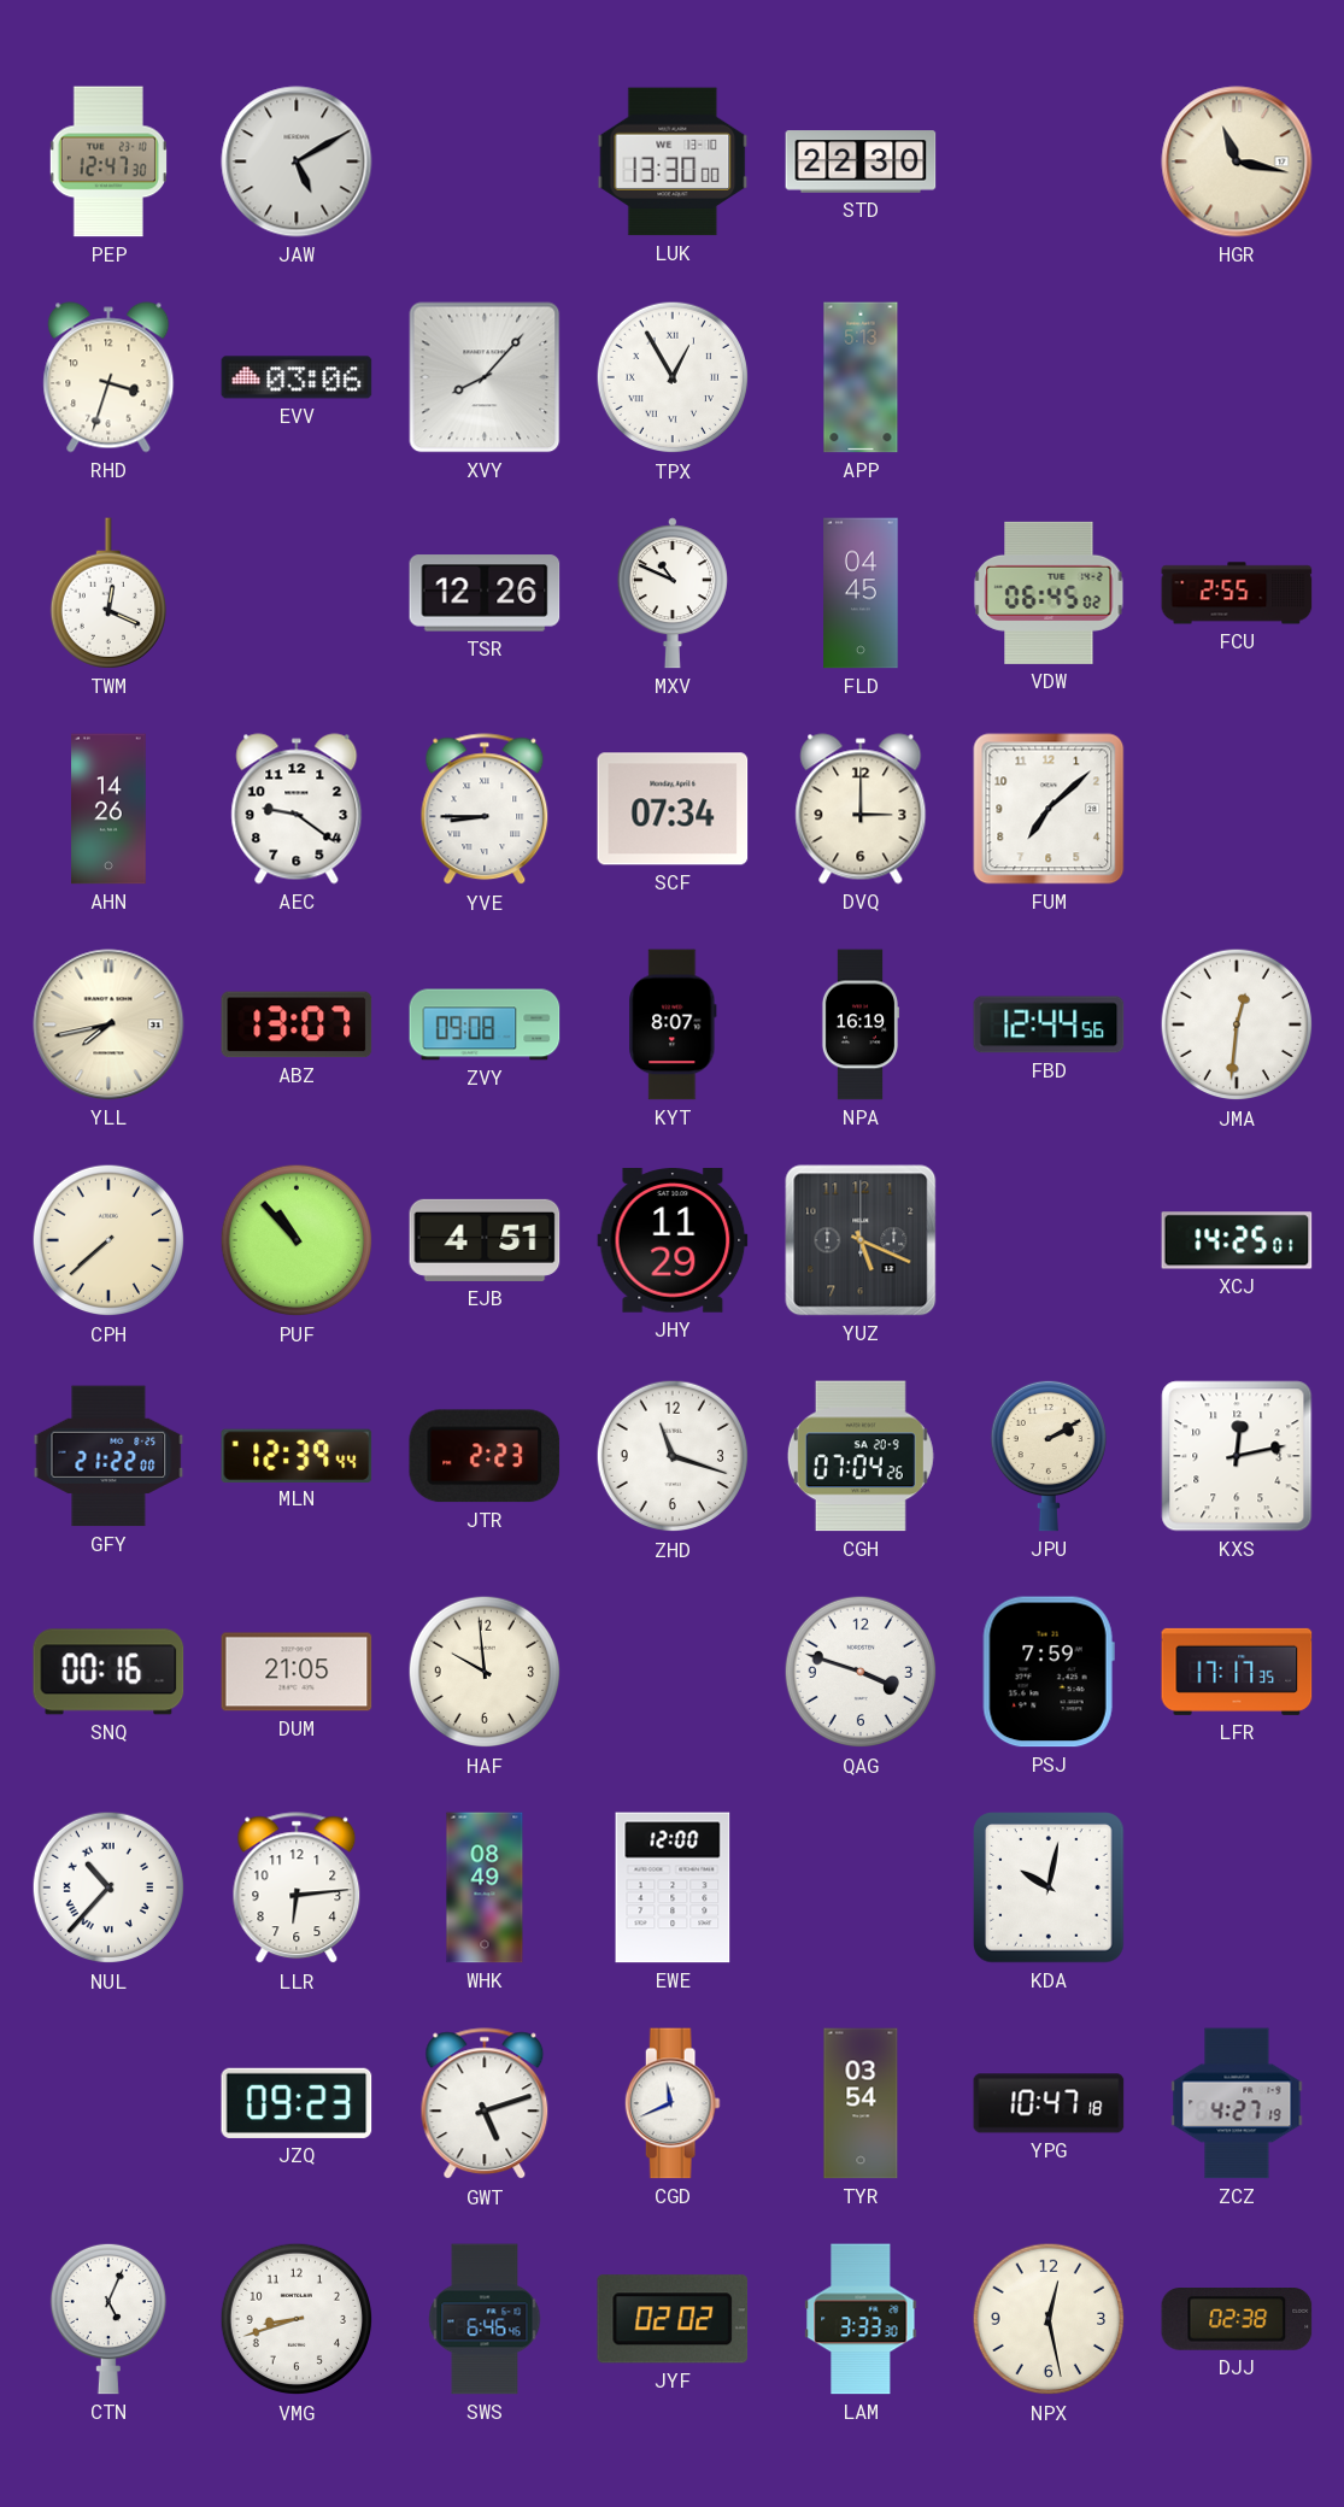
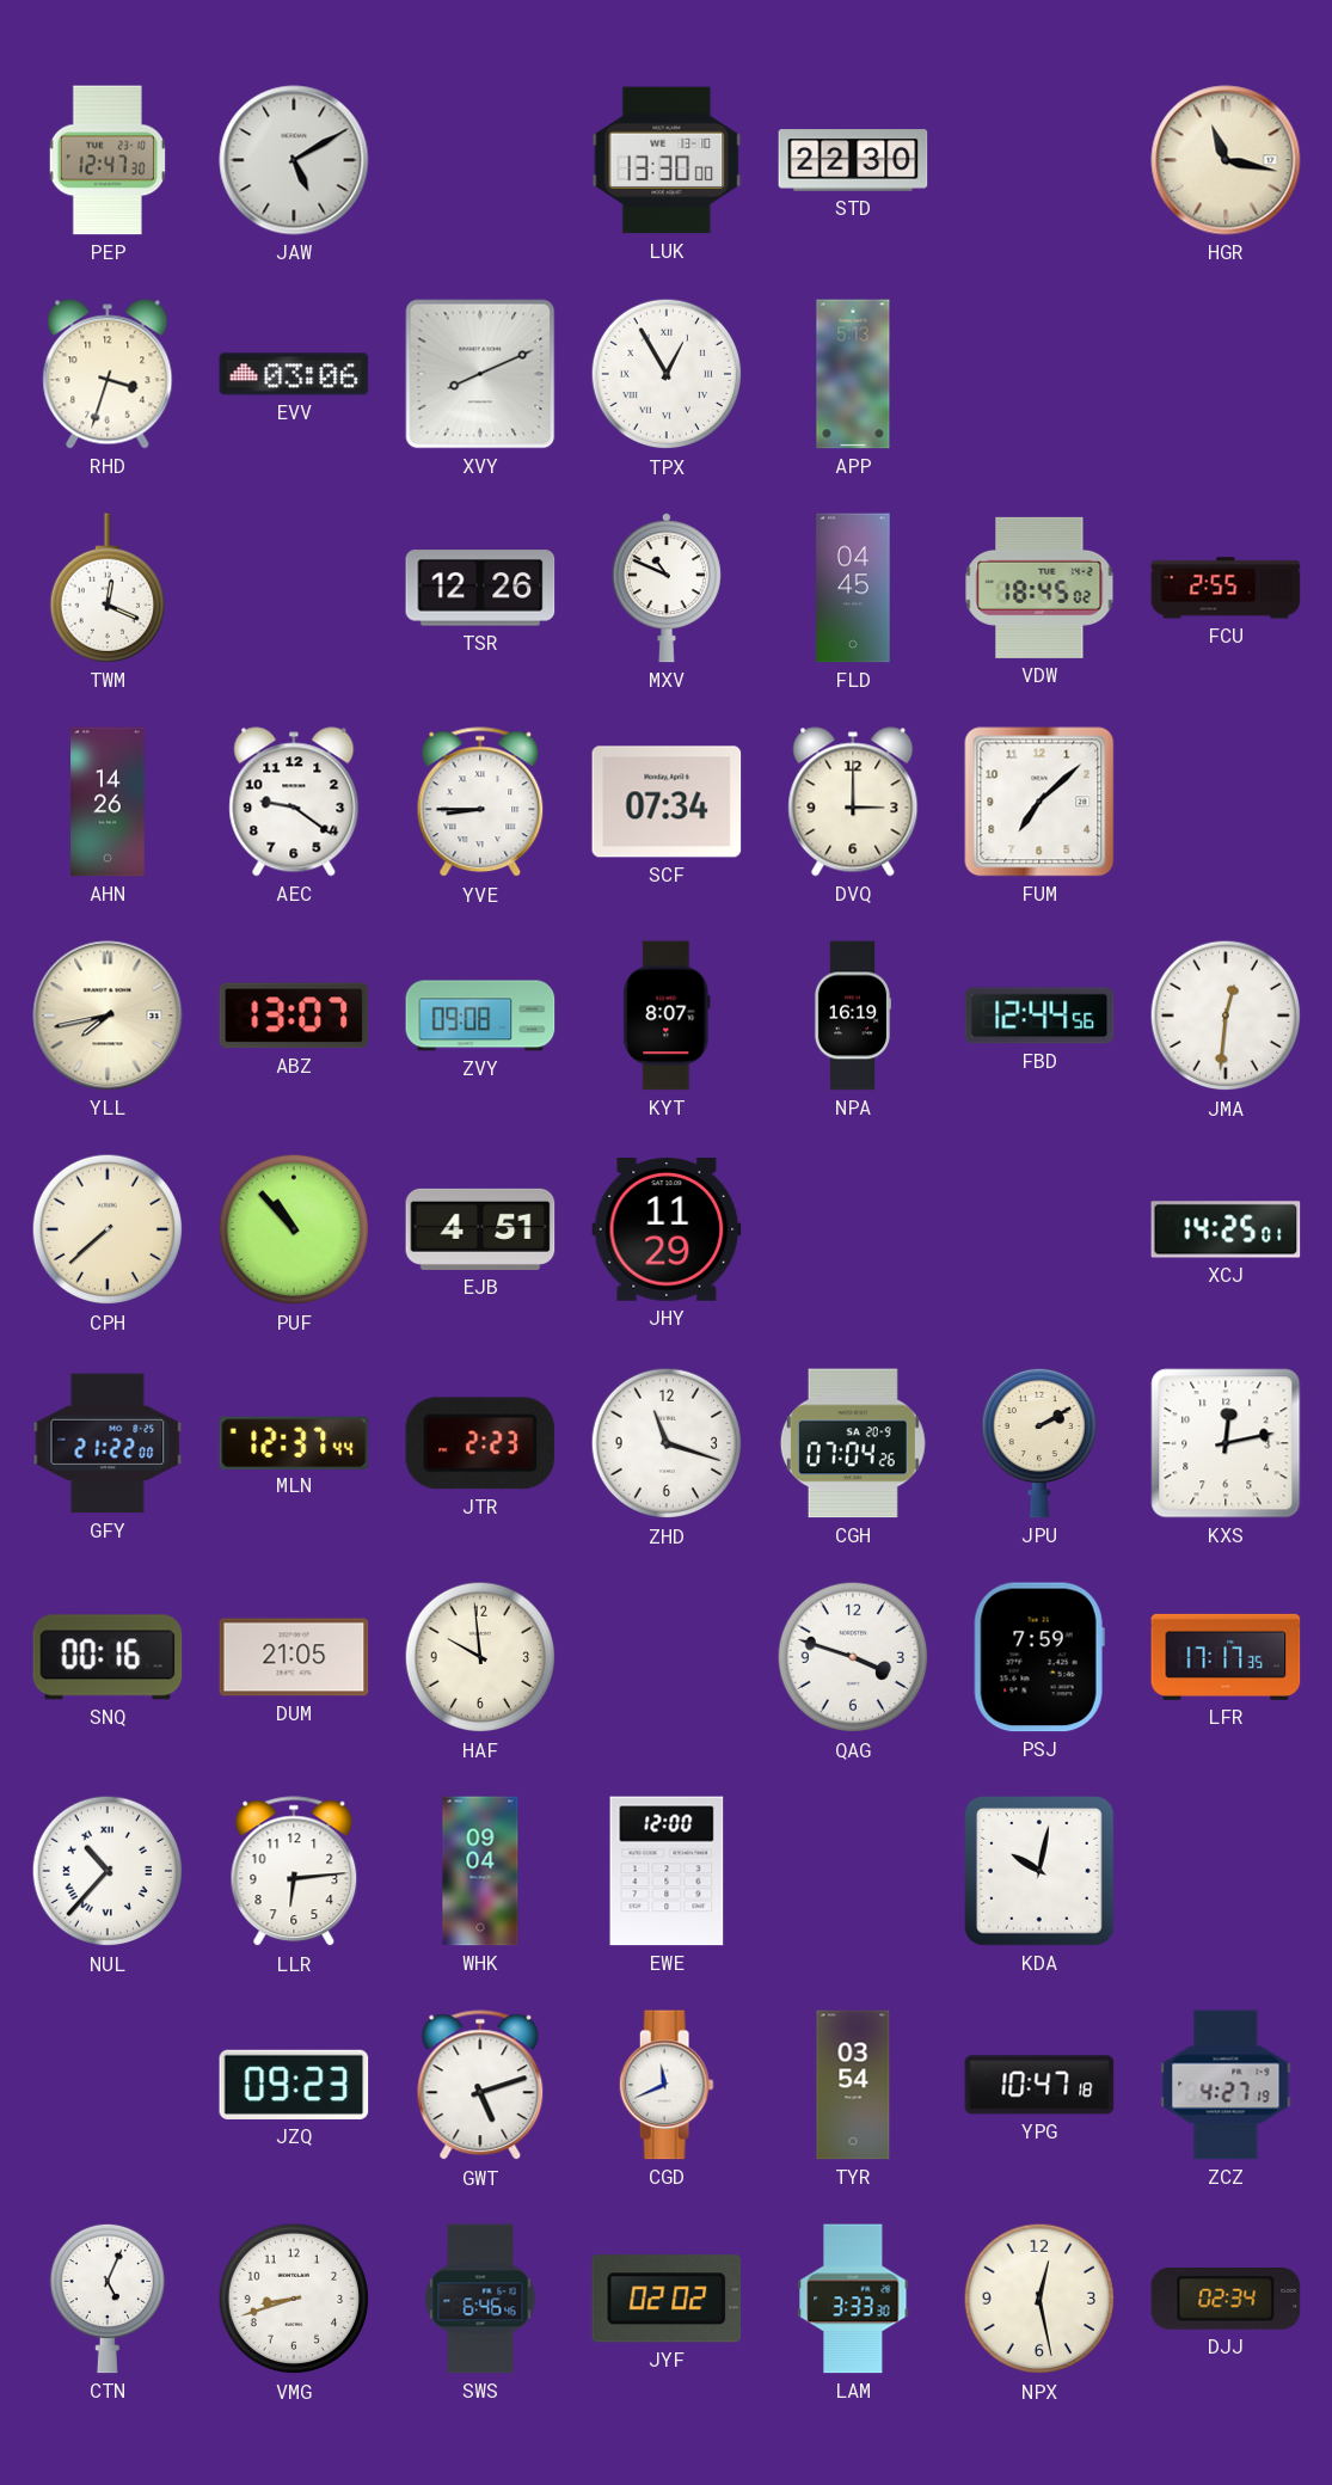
XVY: 8:07 -> 8:11
VDW: 06:45 -> 18:45
YUZ: 5:19 -> none
MLN: 12:39 -> 12:37
WHK: 08:49 -> 09:04
DJJ: 02:38 -> 02:34
